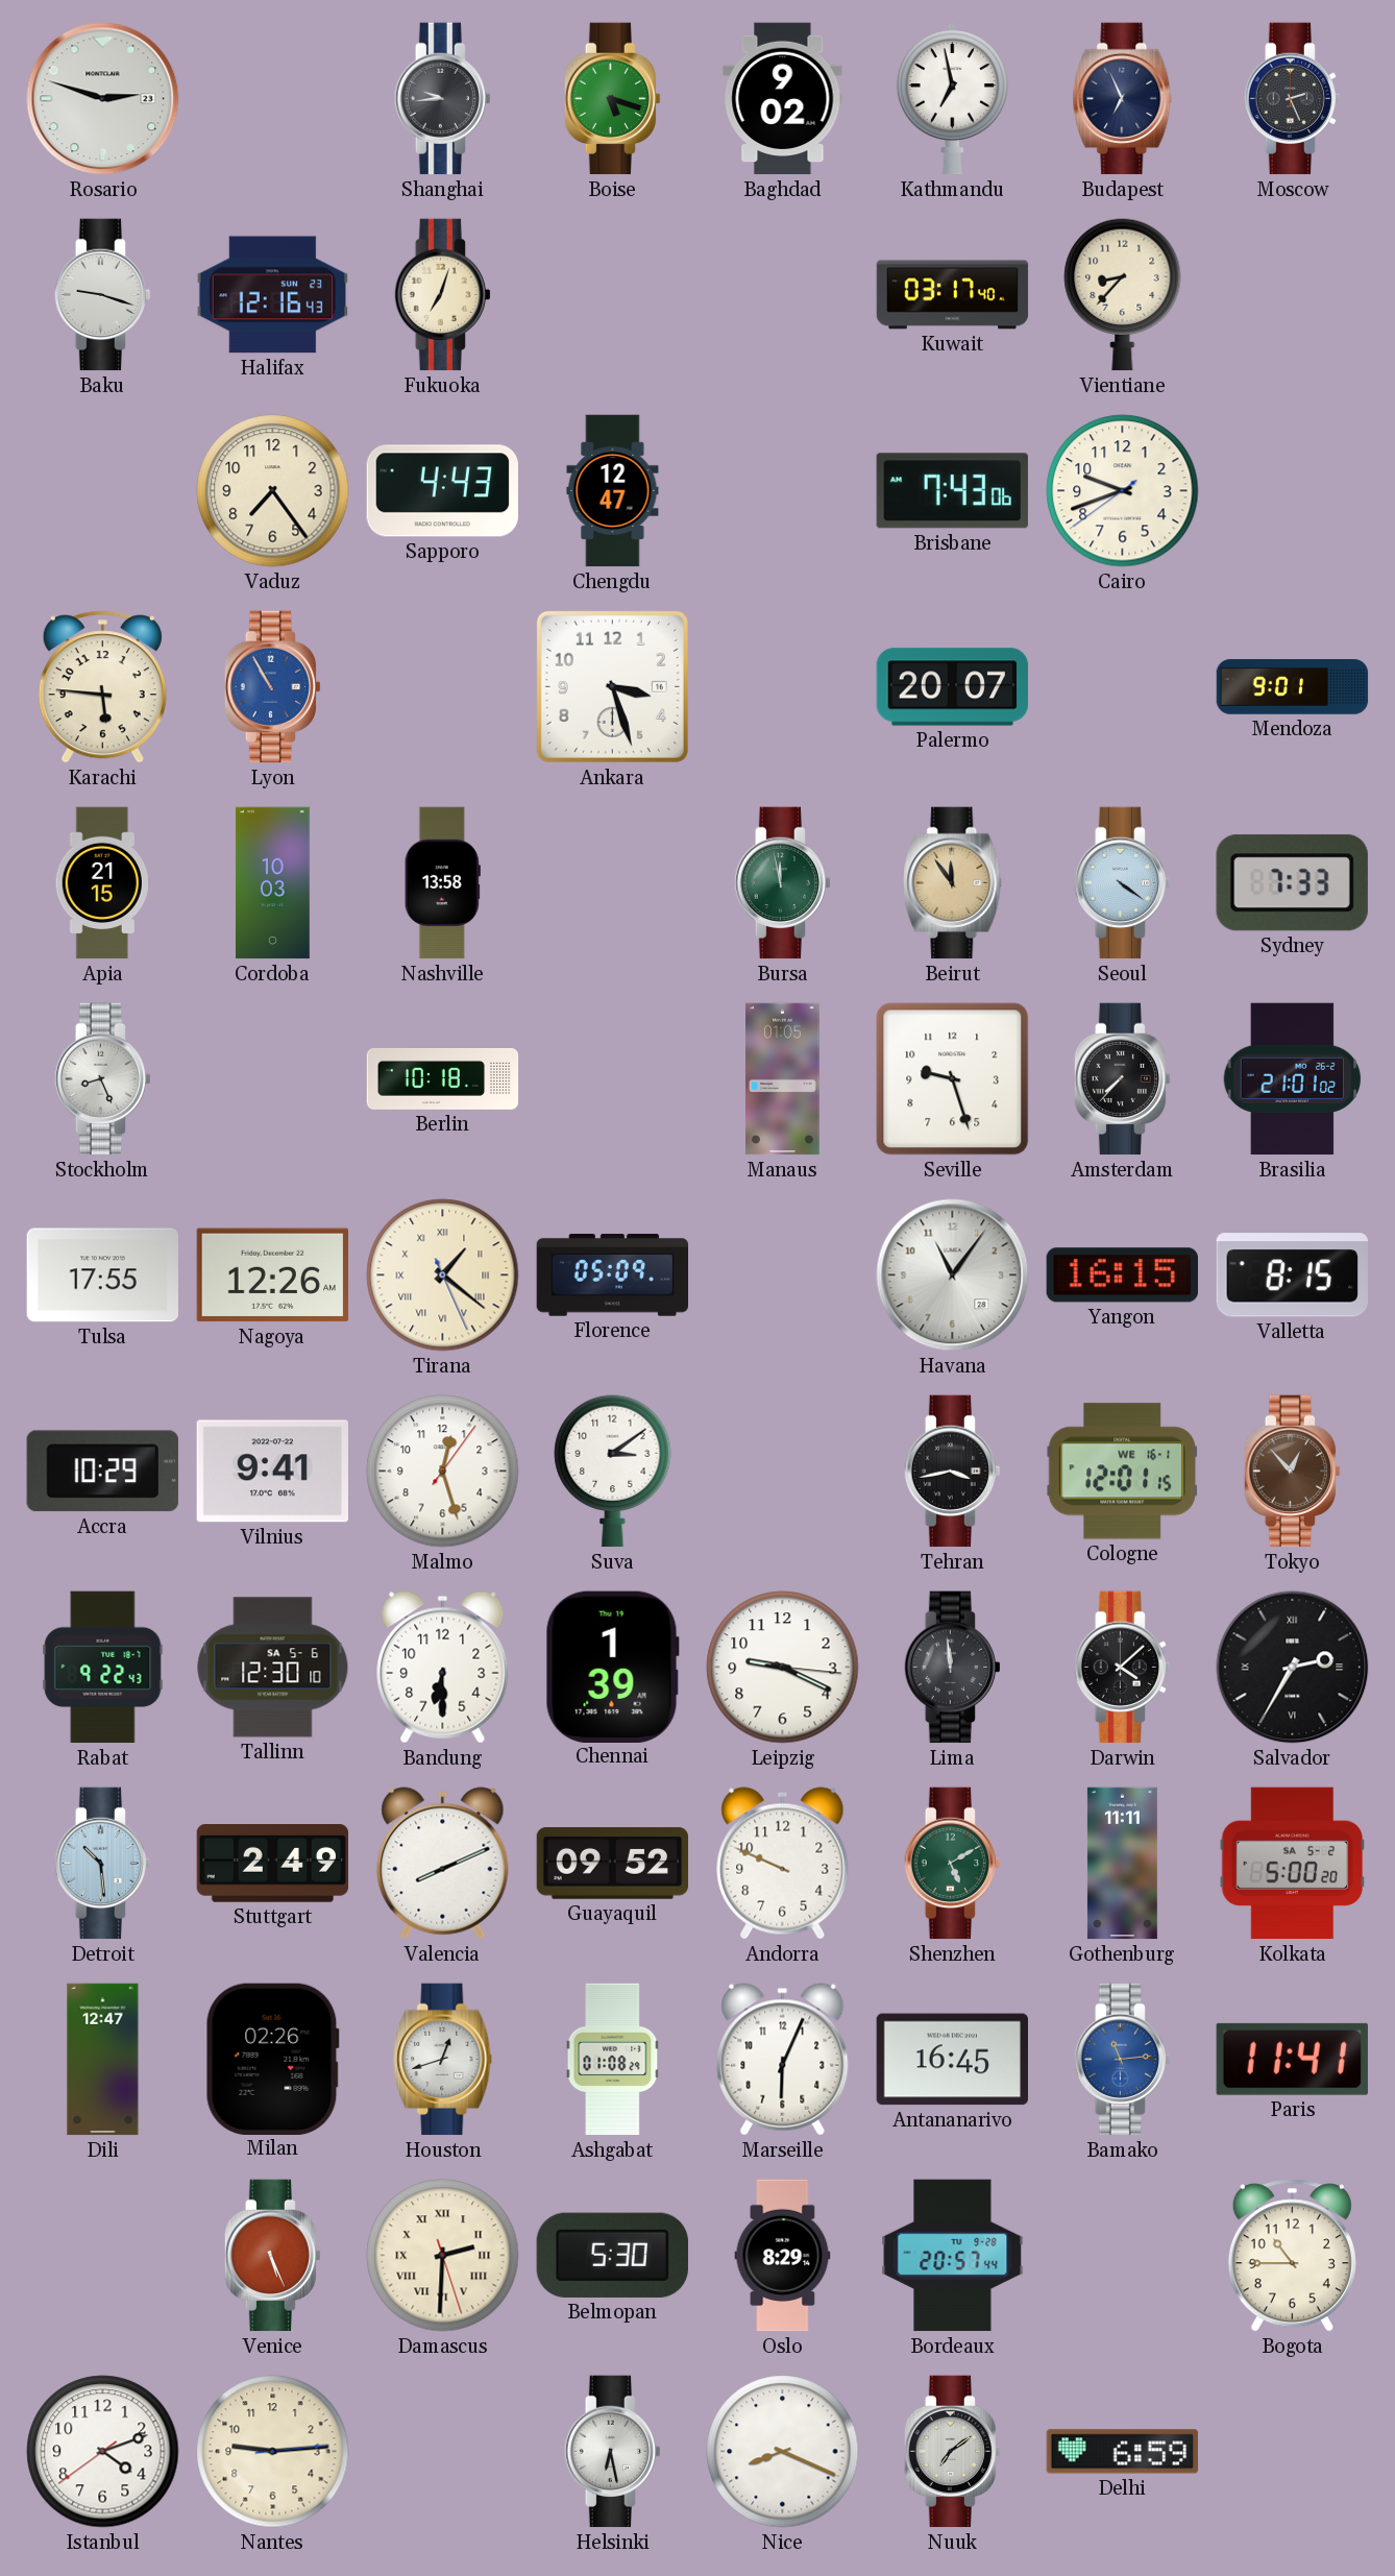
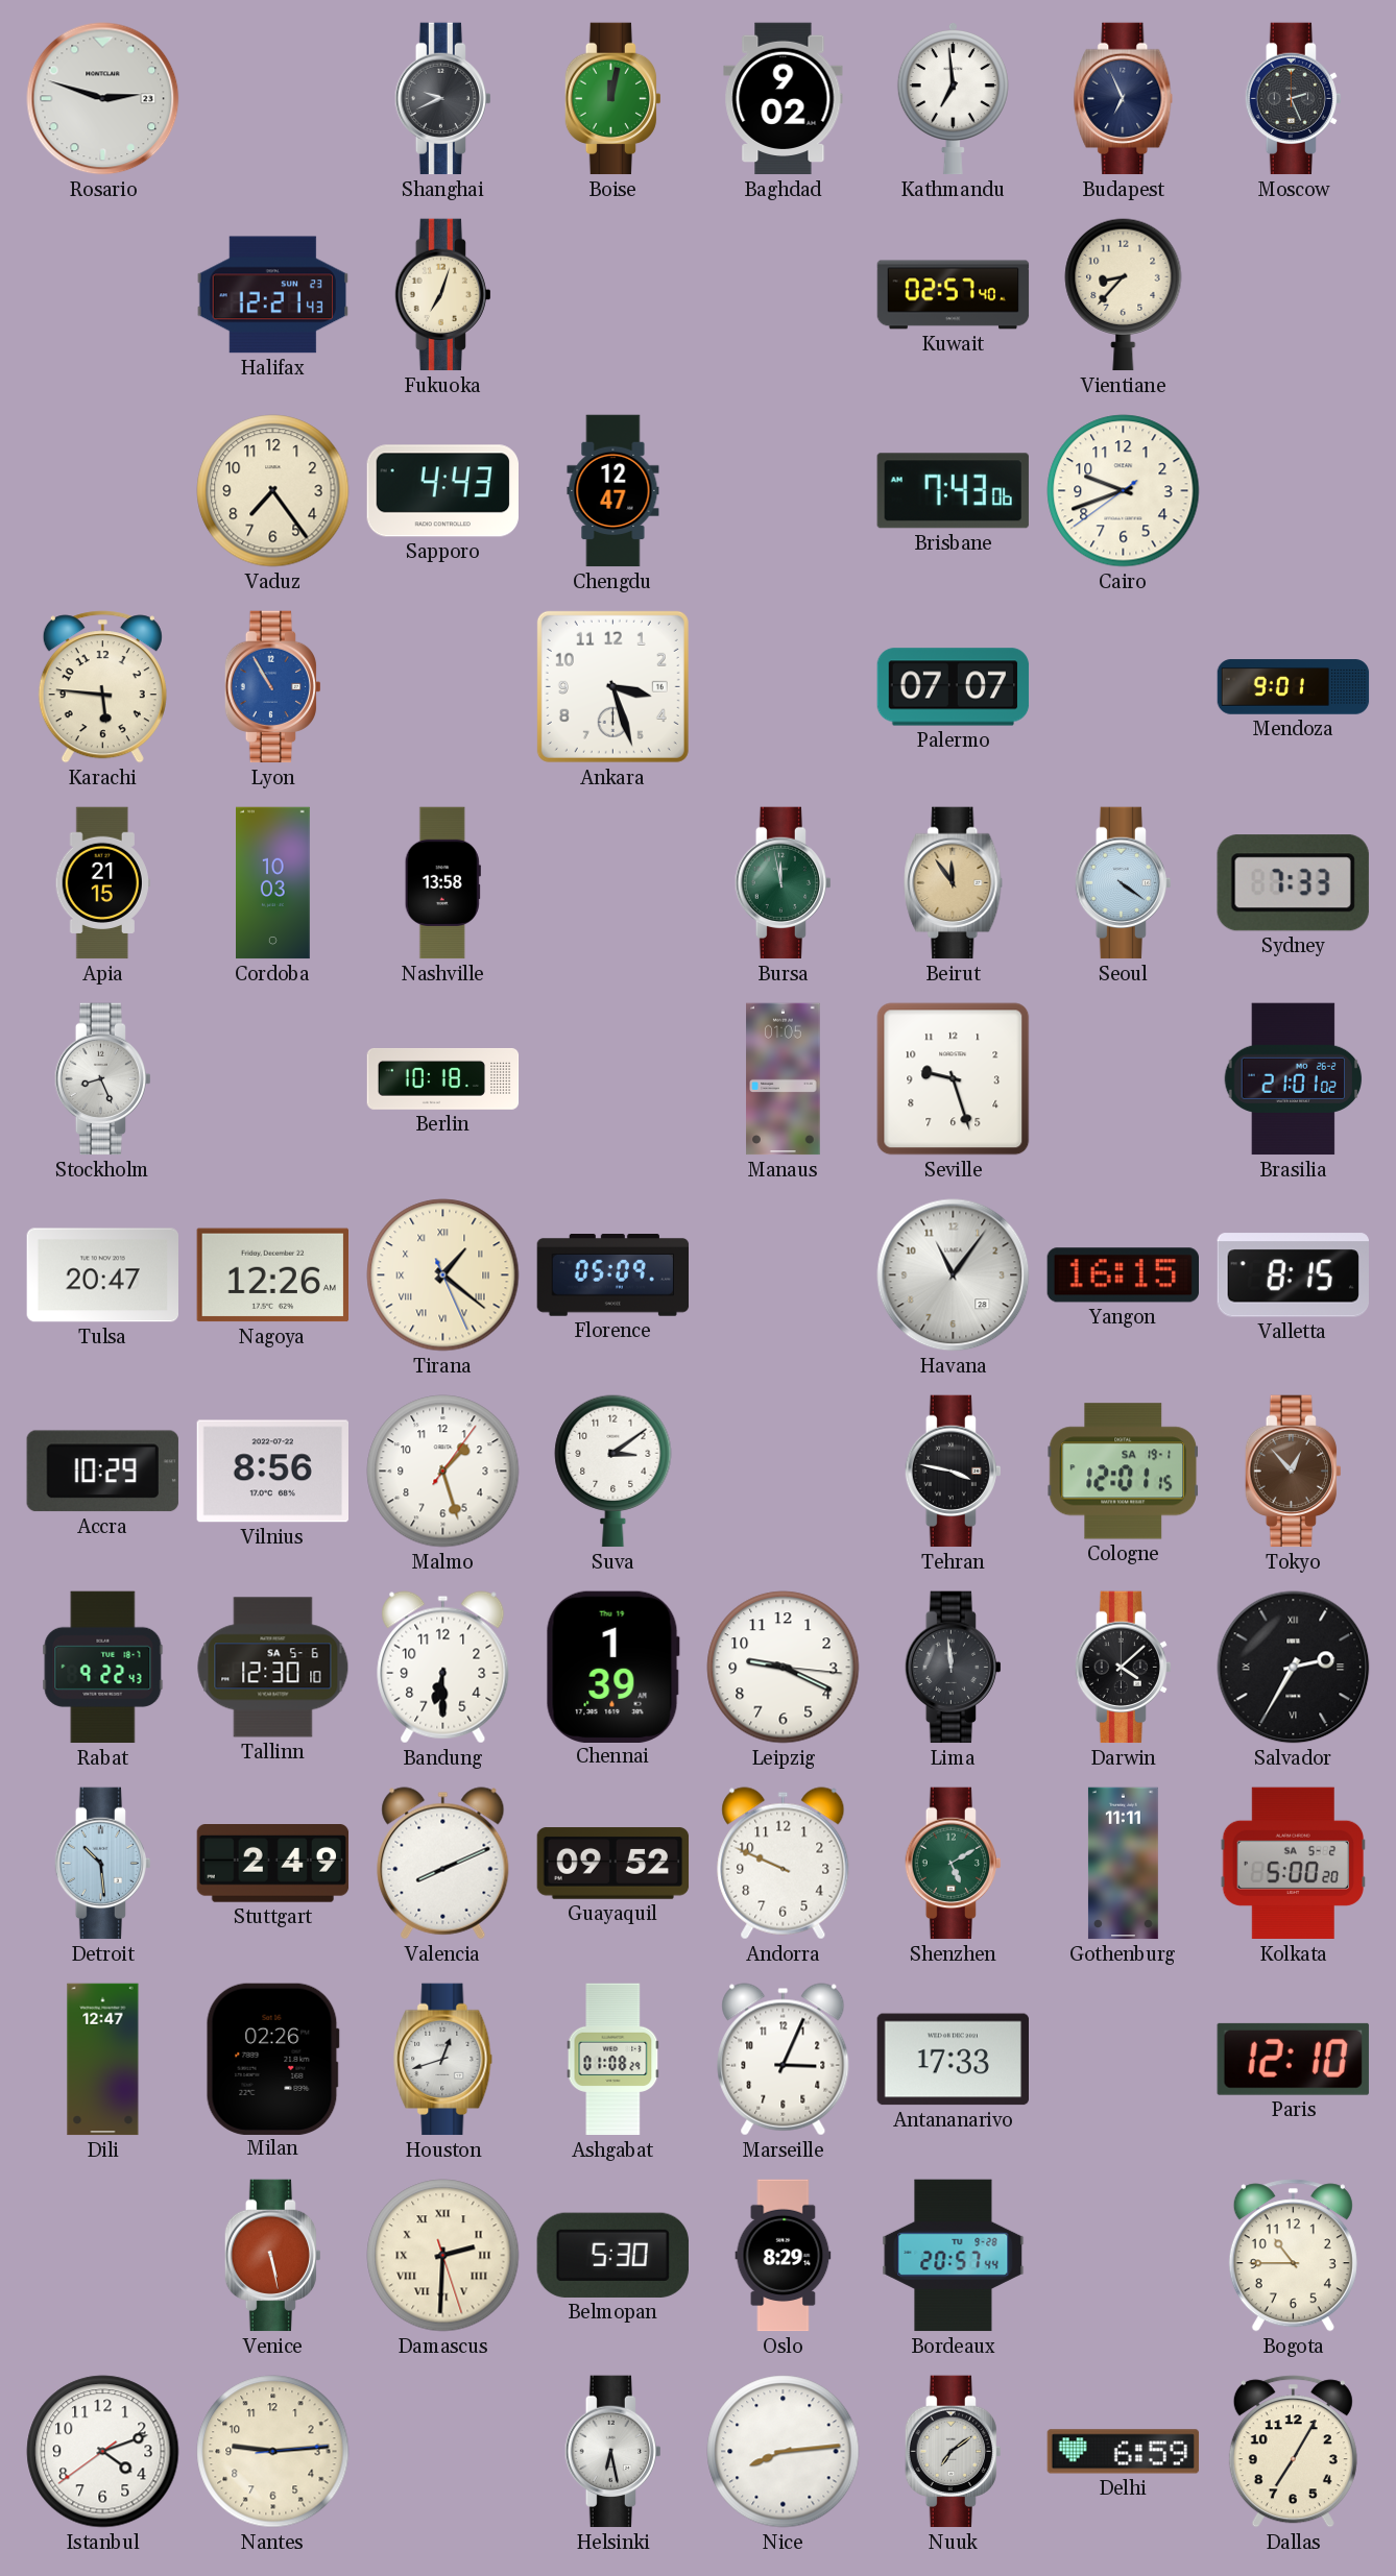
Shanghai: 9:44 -> 9:41
Boise: 5:18 -> 12:02
Kathmandu: 6:58 -> 6:59
Baku: 9:18 -> none
Halifax: 12:16 -> 12:21
Kuwait: 03:17 -> 02:57
Palermo: 20:07 -> 07:07
Amsterdam: 7:37 -> none
Tulsa: 17:55 -> 20:47
Vilnius: 9:41 -> 8:56
Malmo: 12:27 -> 1:27
Tehran: 3:43 -> 3:47
Cologne date: WE 16-1 -> SA 19-1
Marseille: 6:04 -> 3:04
Antananarivo: 16:45 -> 17:33
Bamako: 11:14 -> none
Paris: 11:41 -> 12:10
Venice: 5:26 -> 5:28
Nice: 8:19 -> 8:14
Dallas: none -> 7:05
